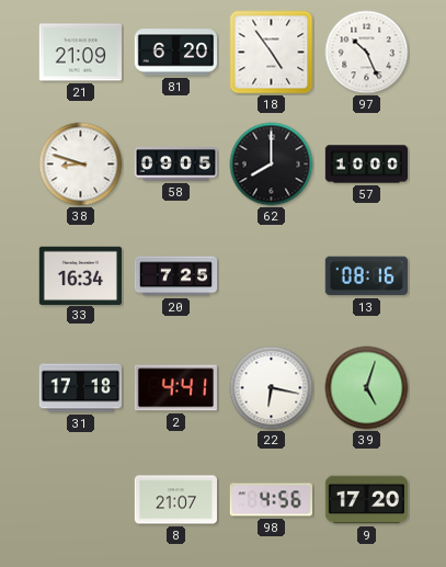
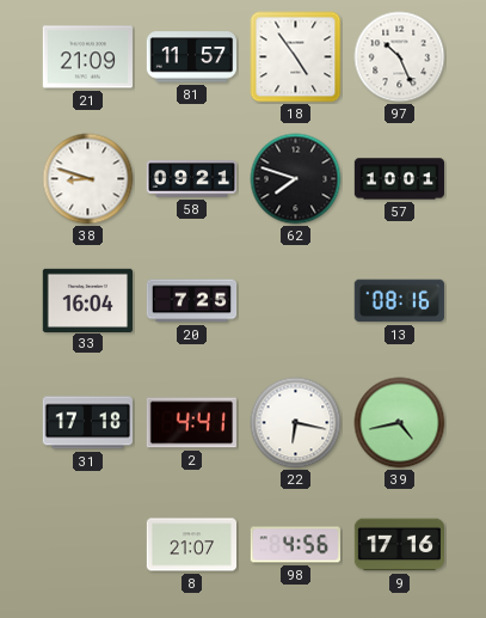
81: 6:20 -> 11:57
58: 09:05 -> 09:21
62: 8:00 -> 7:48
57: 10:00 -> 10:01
33: 16:34 -> 16:04
39: 5:03 -> 4:43
9: 17:20 -> 17:16
